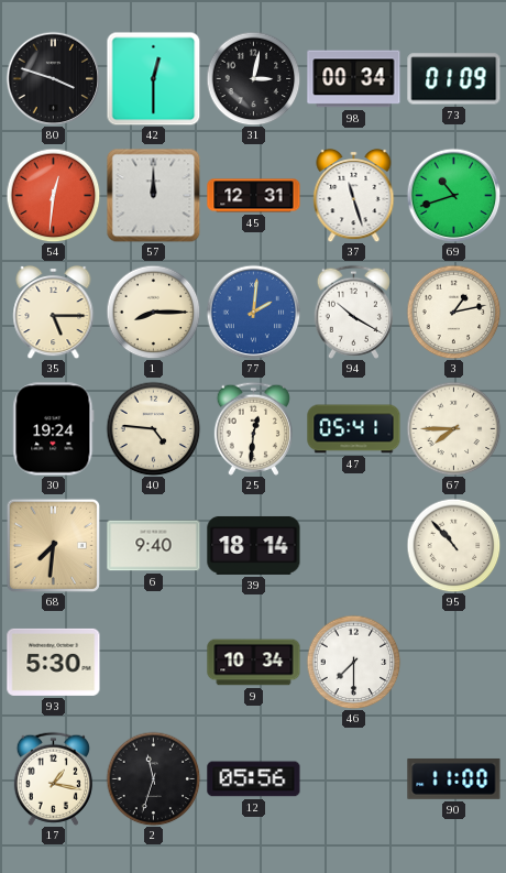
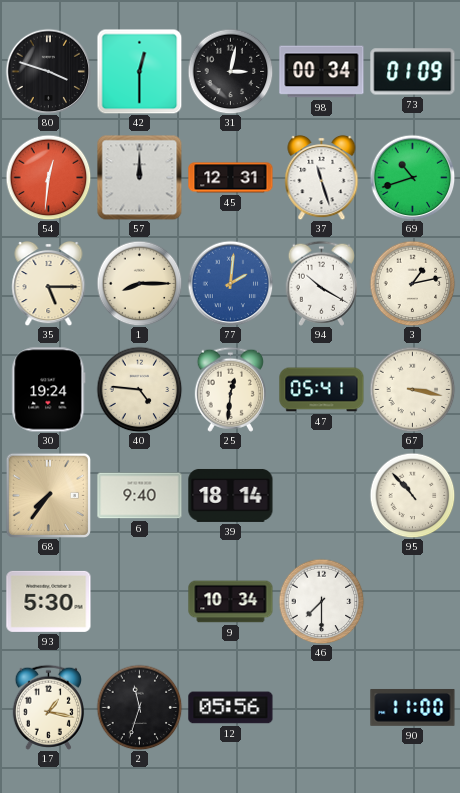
67: 7:45 -> 3:17
68: 7:31 -> 7:36
